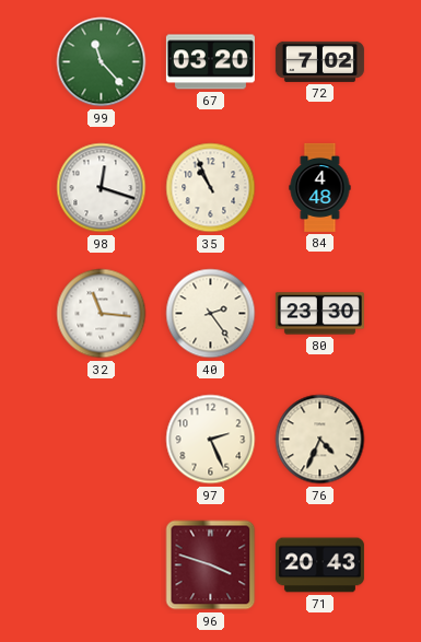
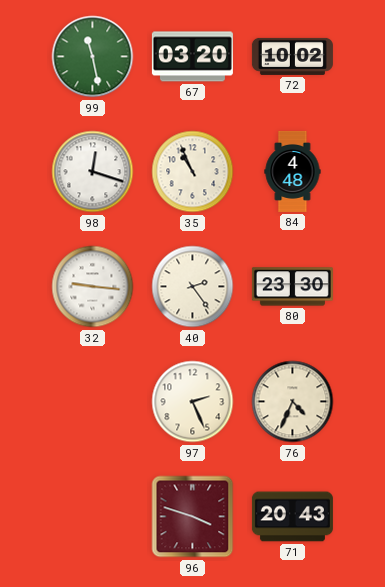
99: 11:23 -> 11:28
72: 7:02 -> 10:02
32: 11:16 -> 9:16
